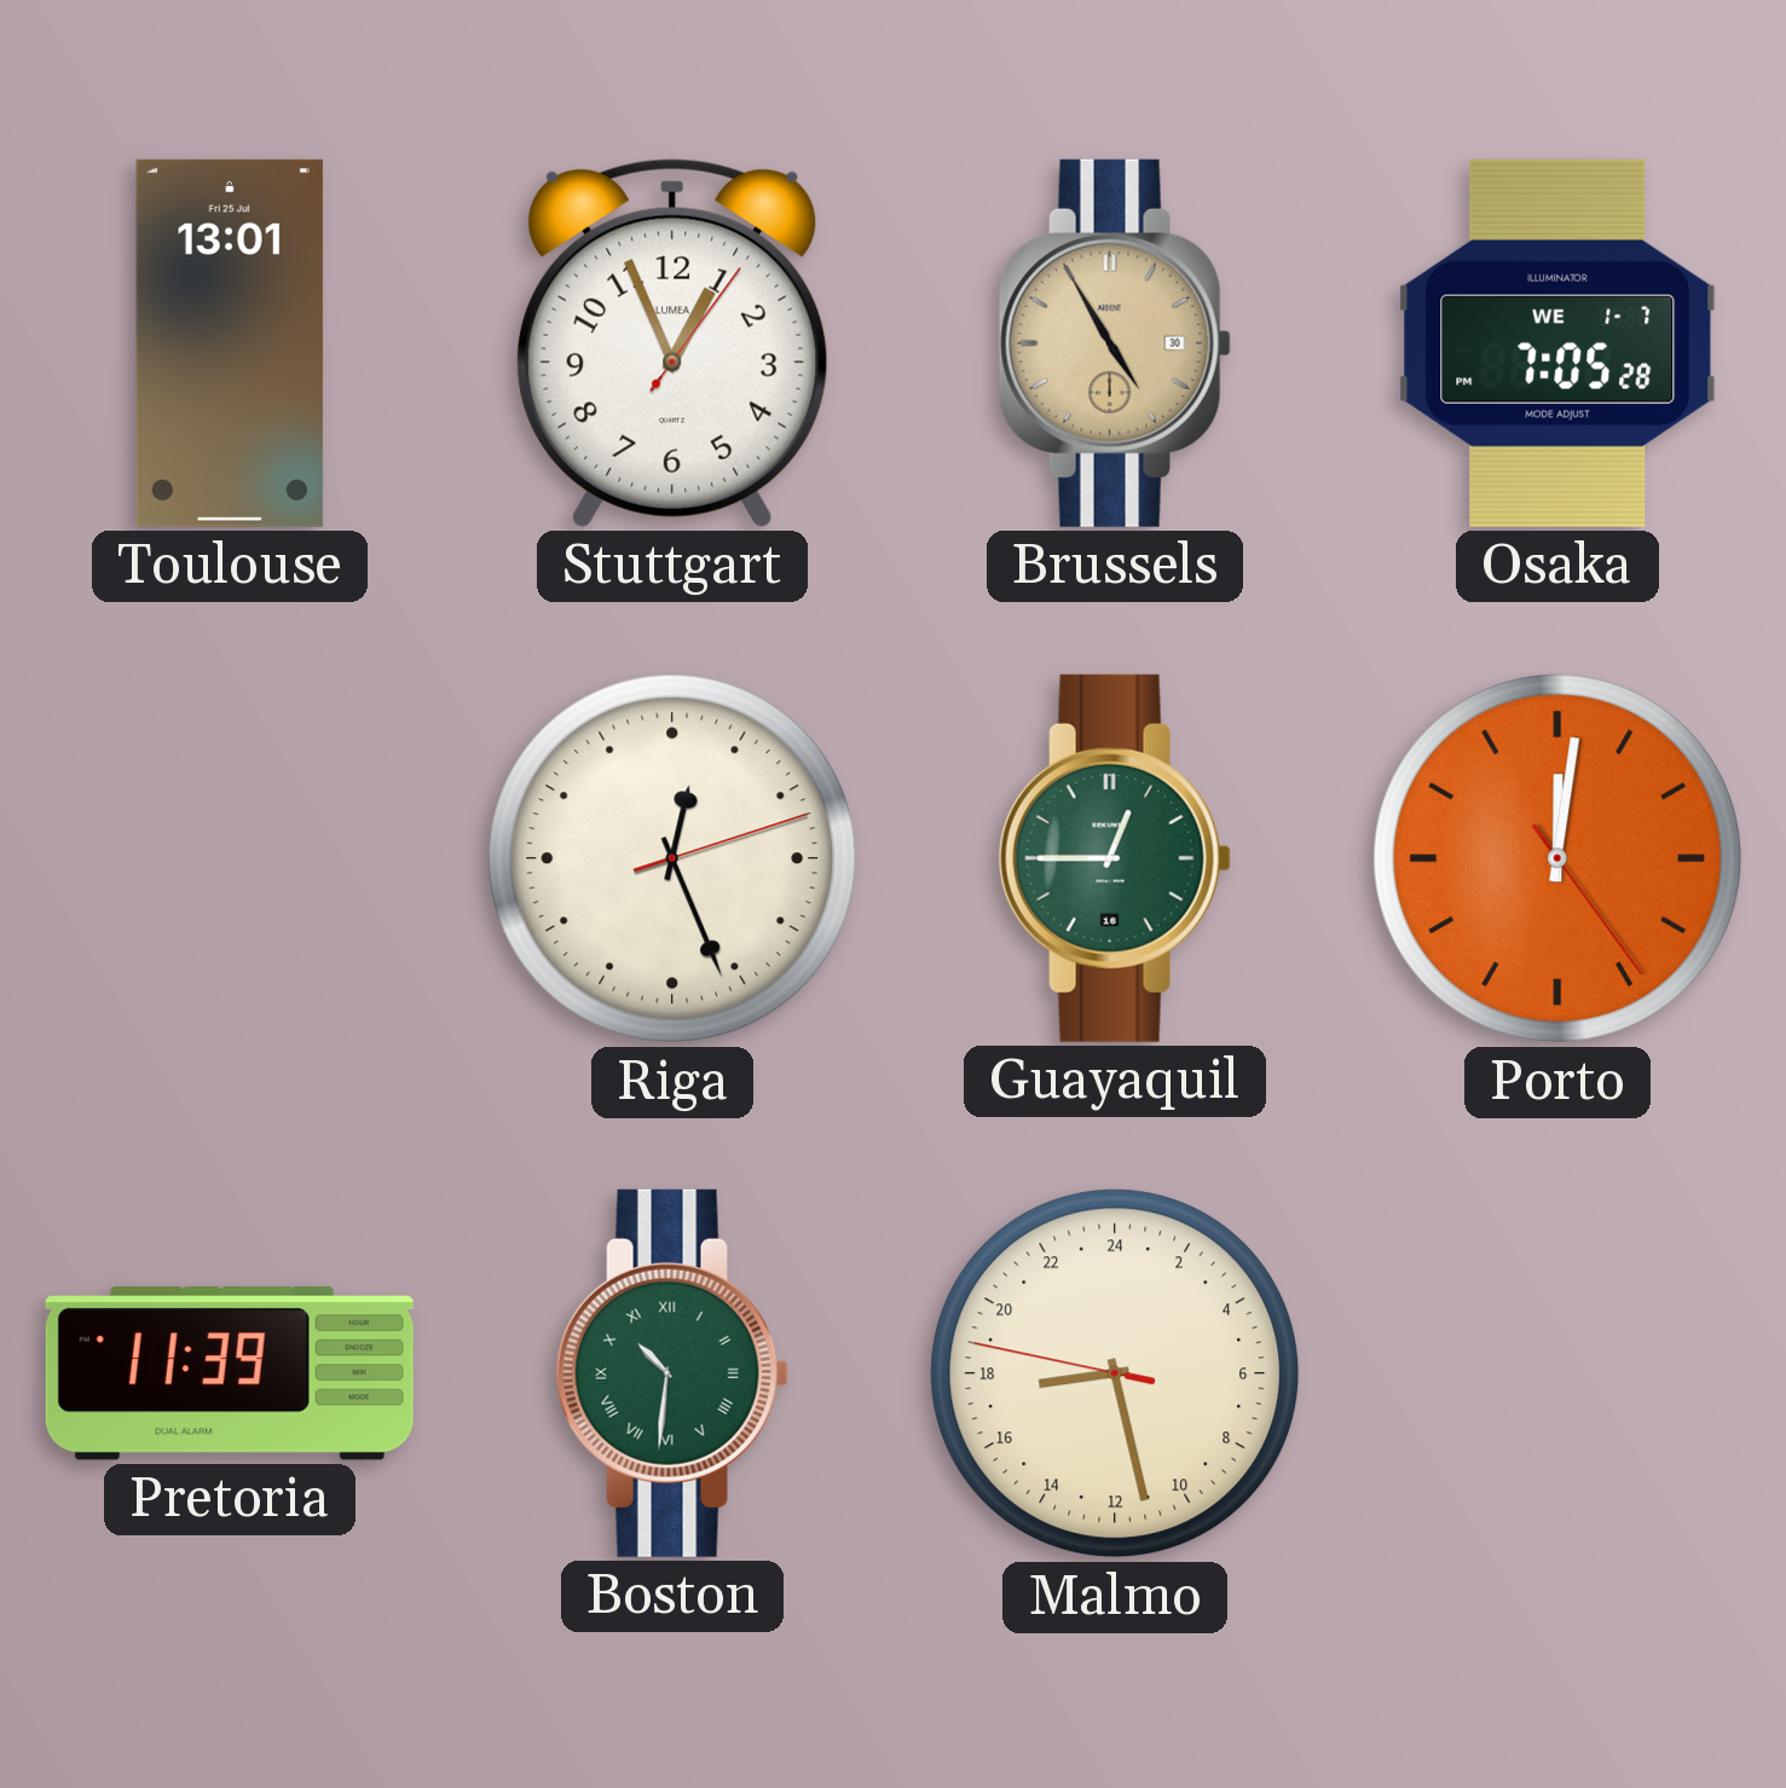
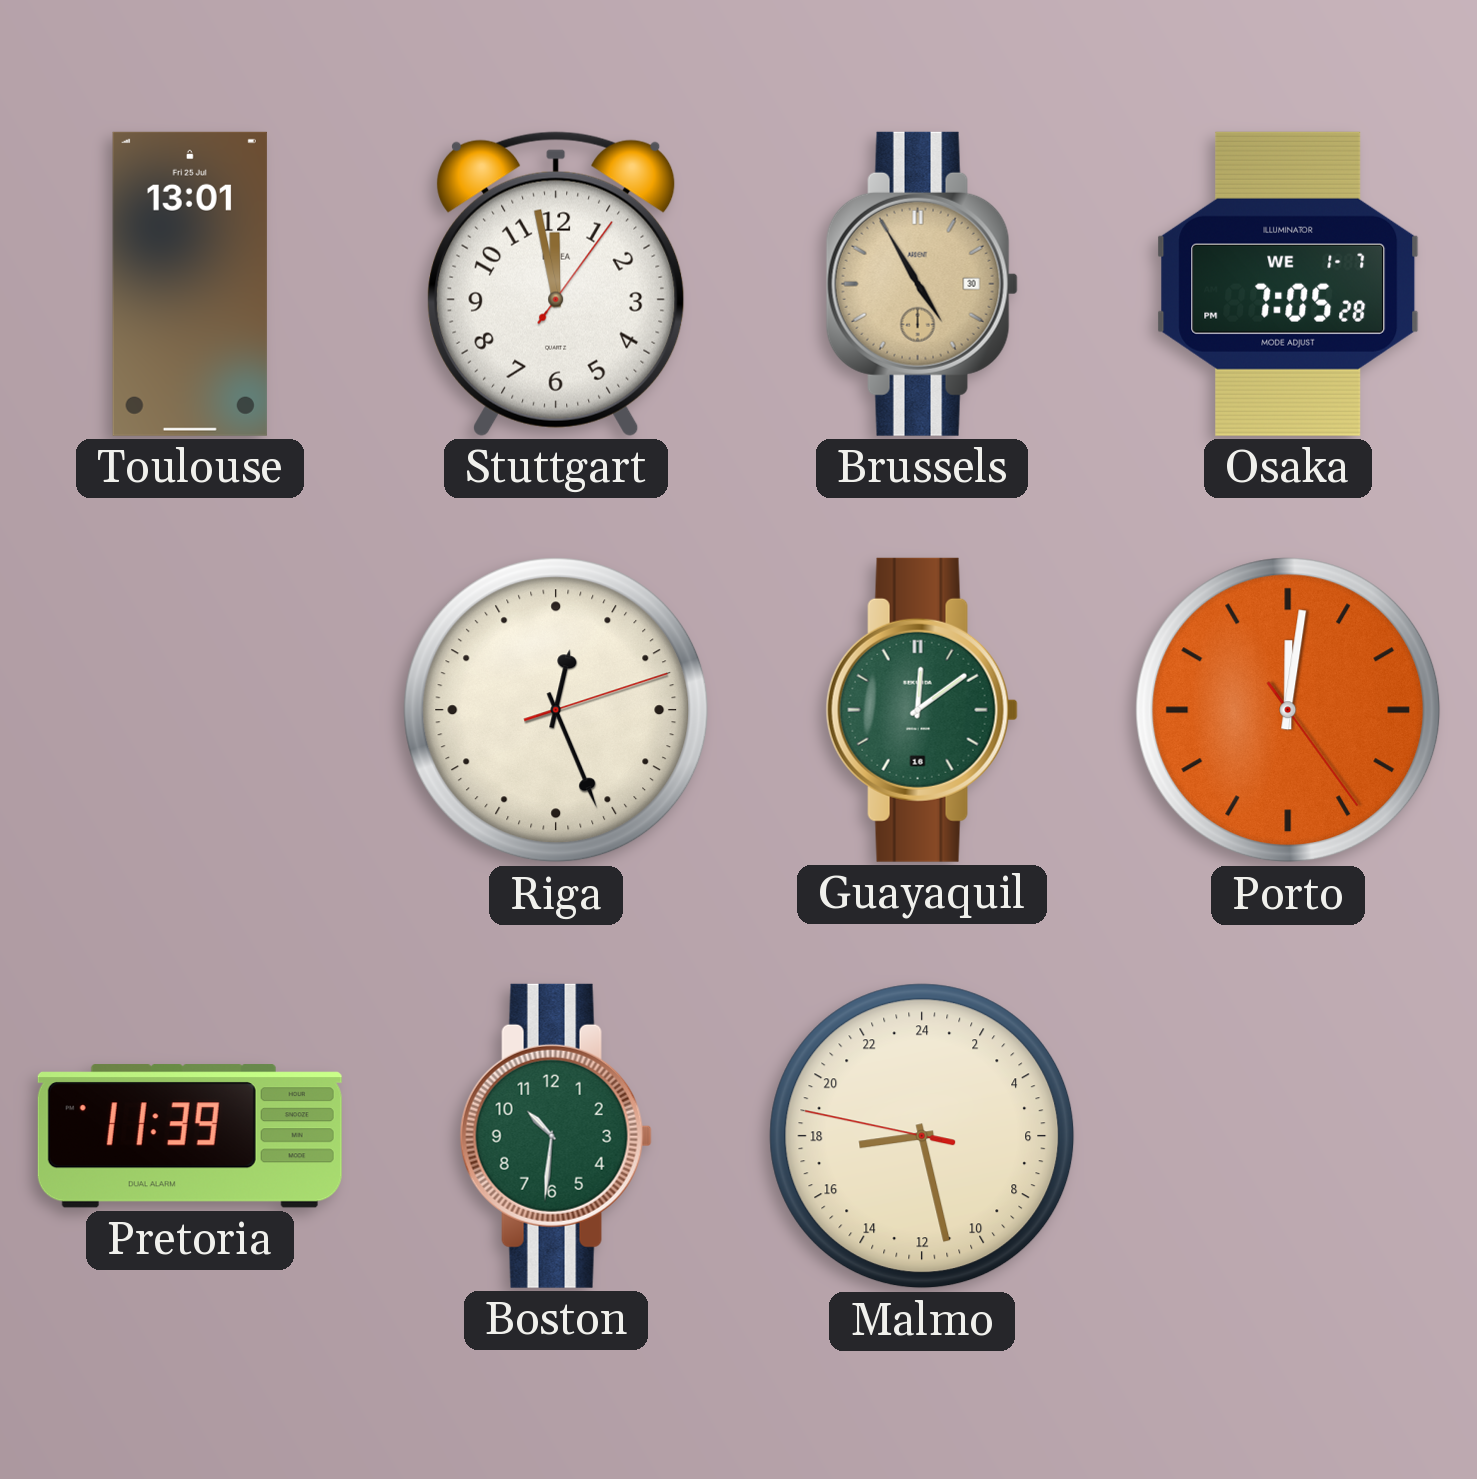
Stuttgart: 12:56 -> 11:58
Guayaquil: 12:45 -> 12:09
Boston numerals: Roman -> Arabic
